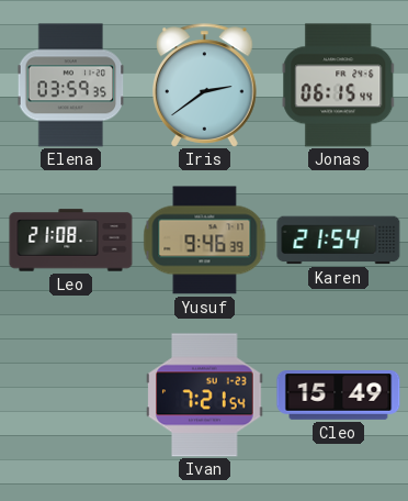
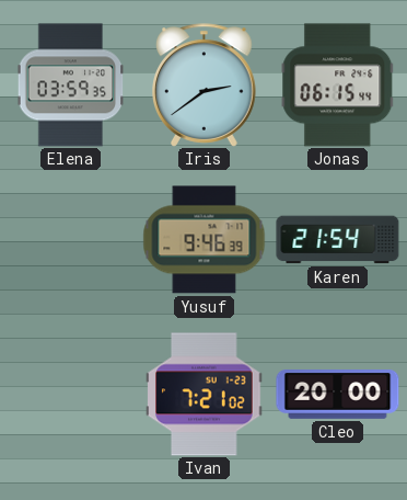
Leo: 21:08 -> none
Ivan: 7:21:54 -> 7:21:02
Cleo: 15:49 -> 20:00
